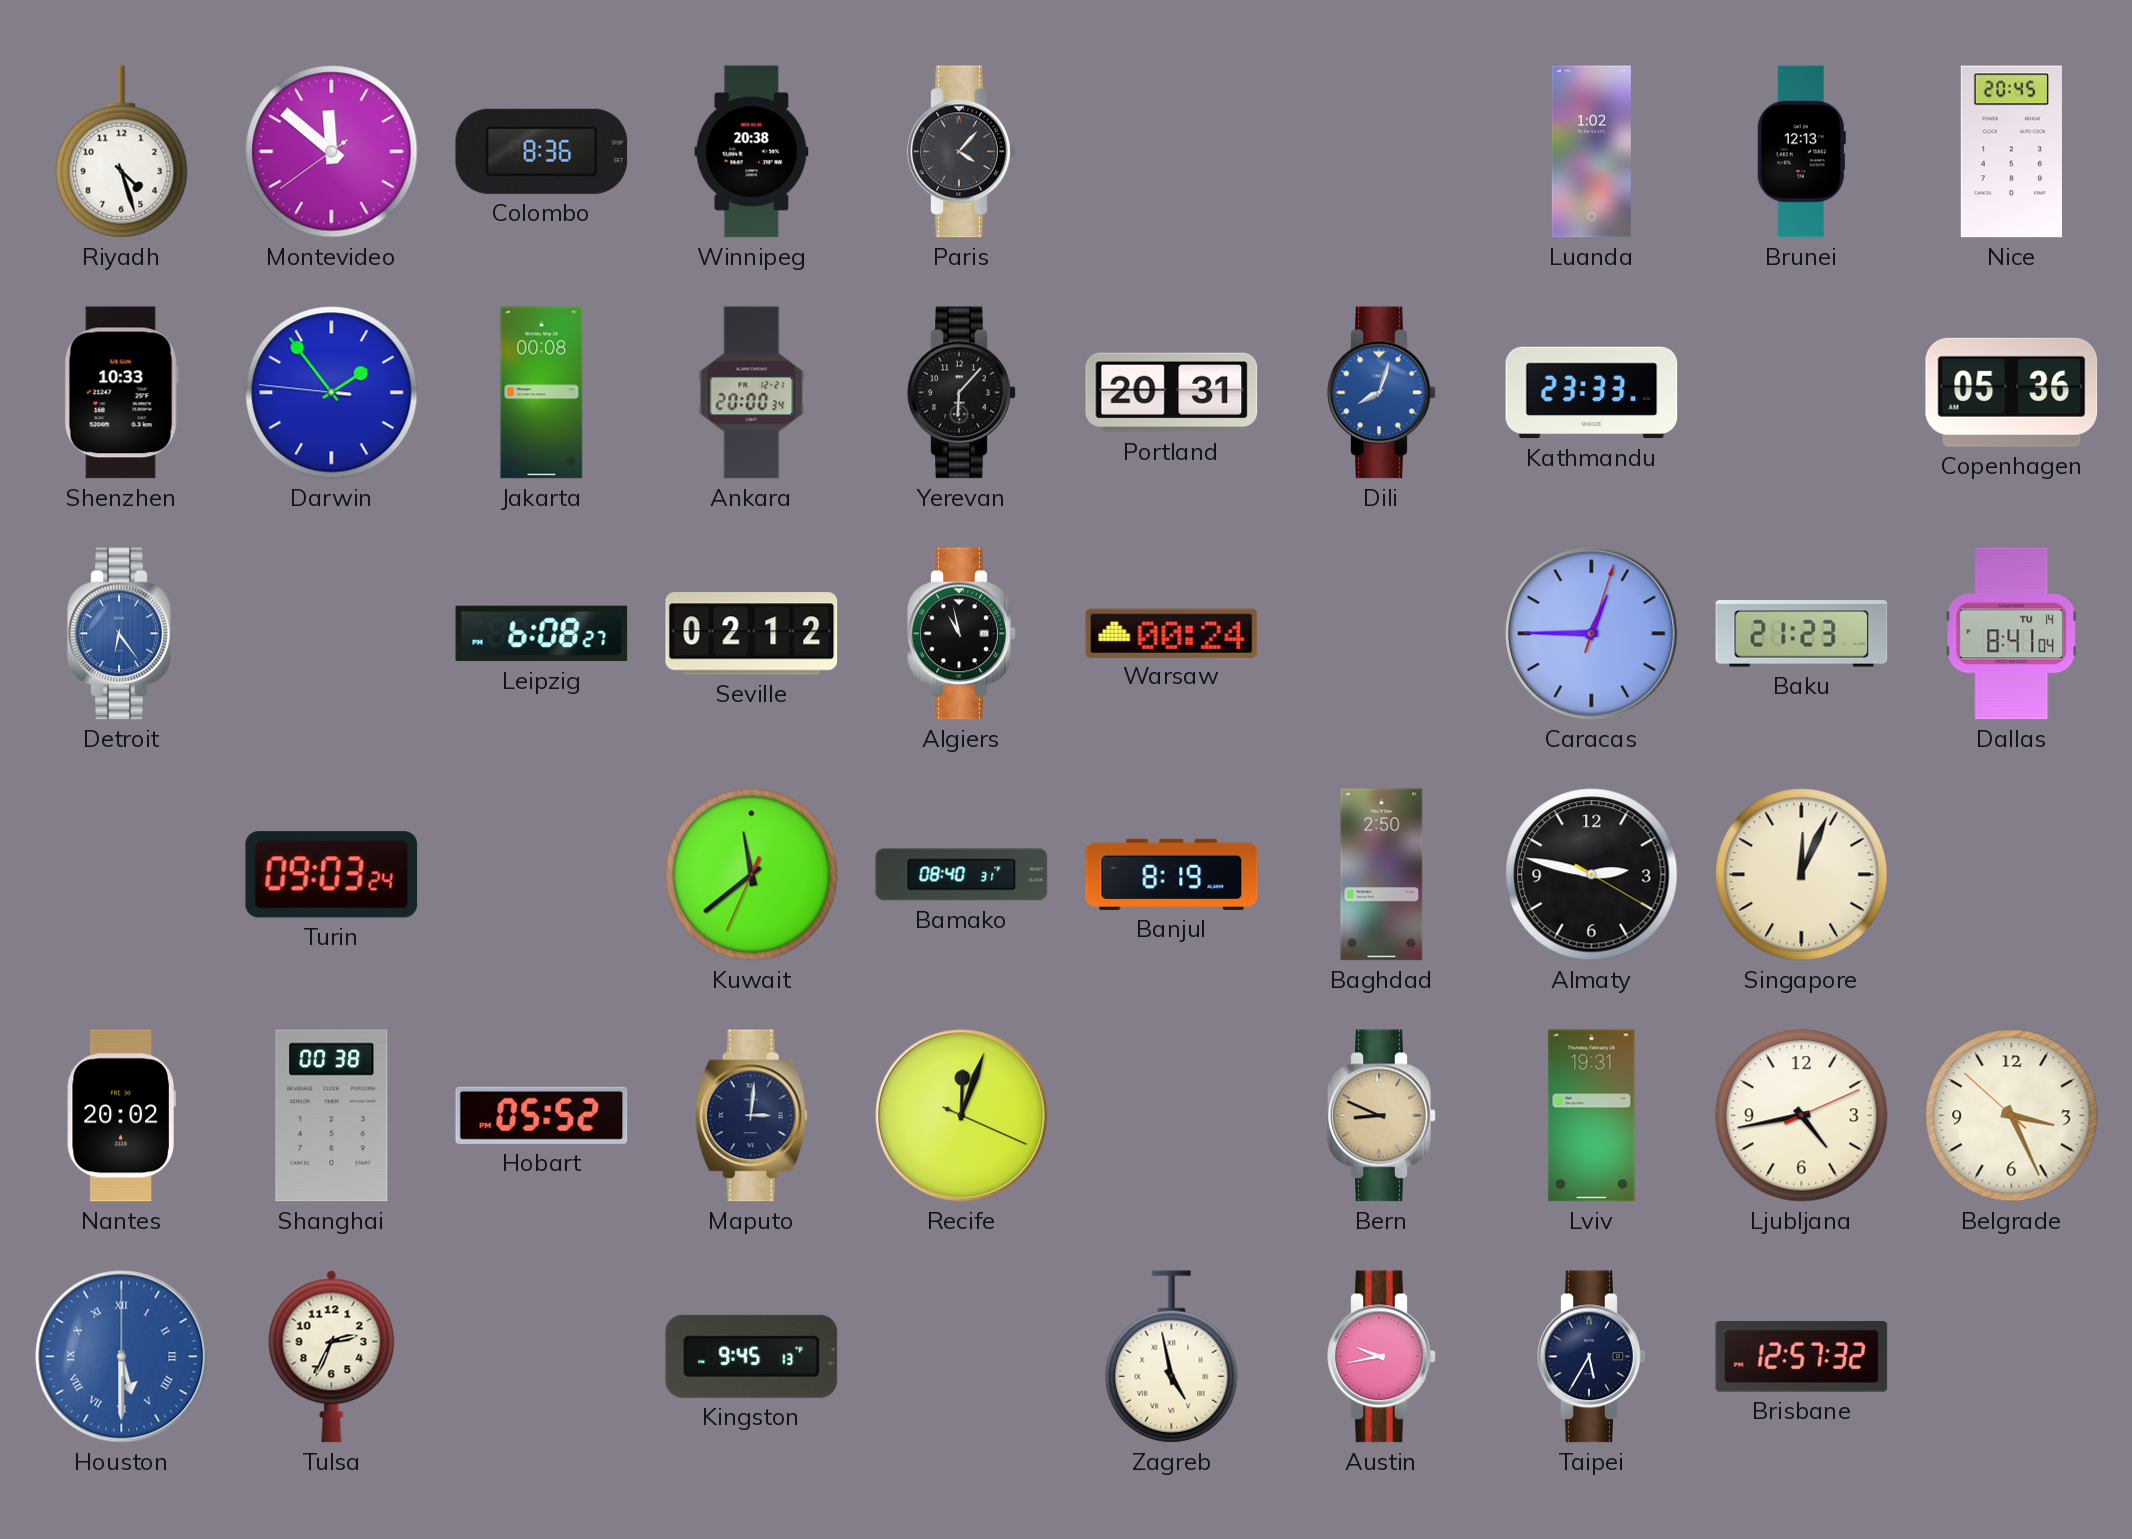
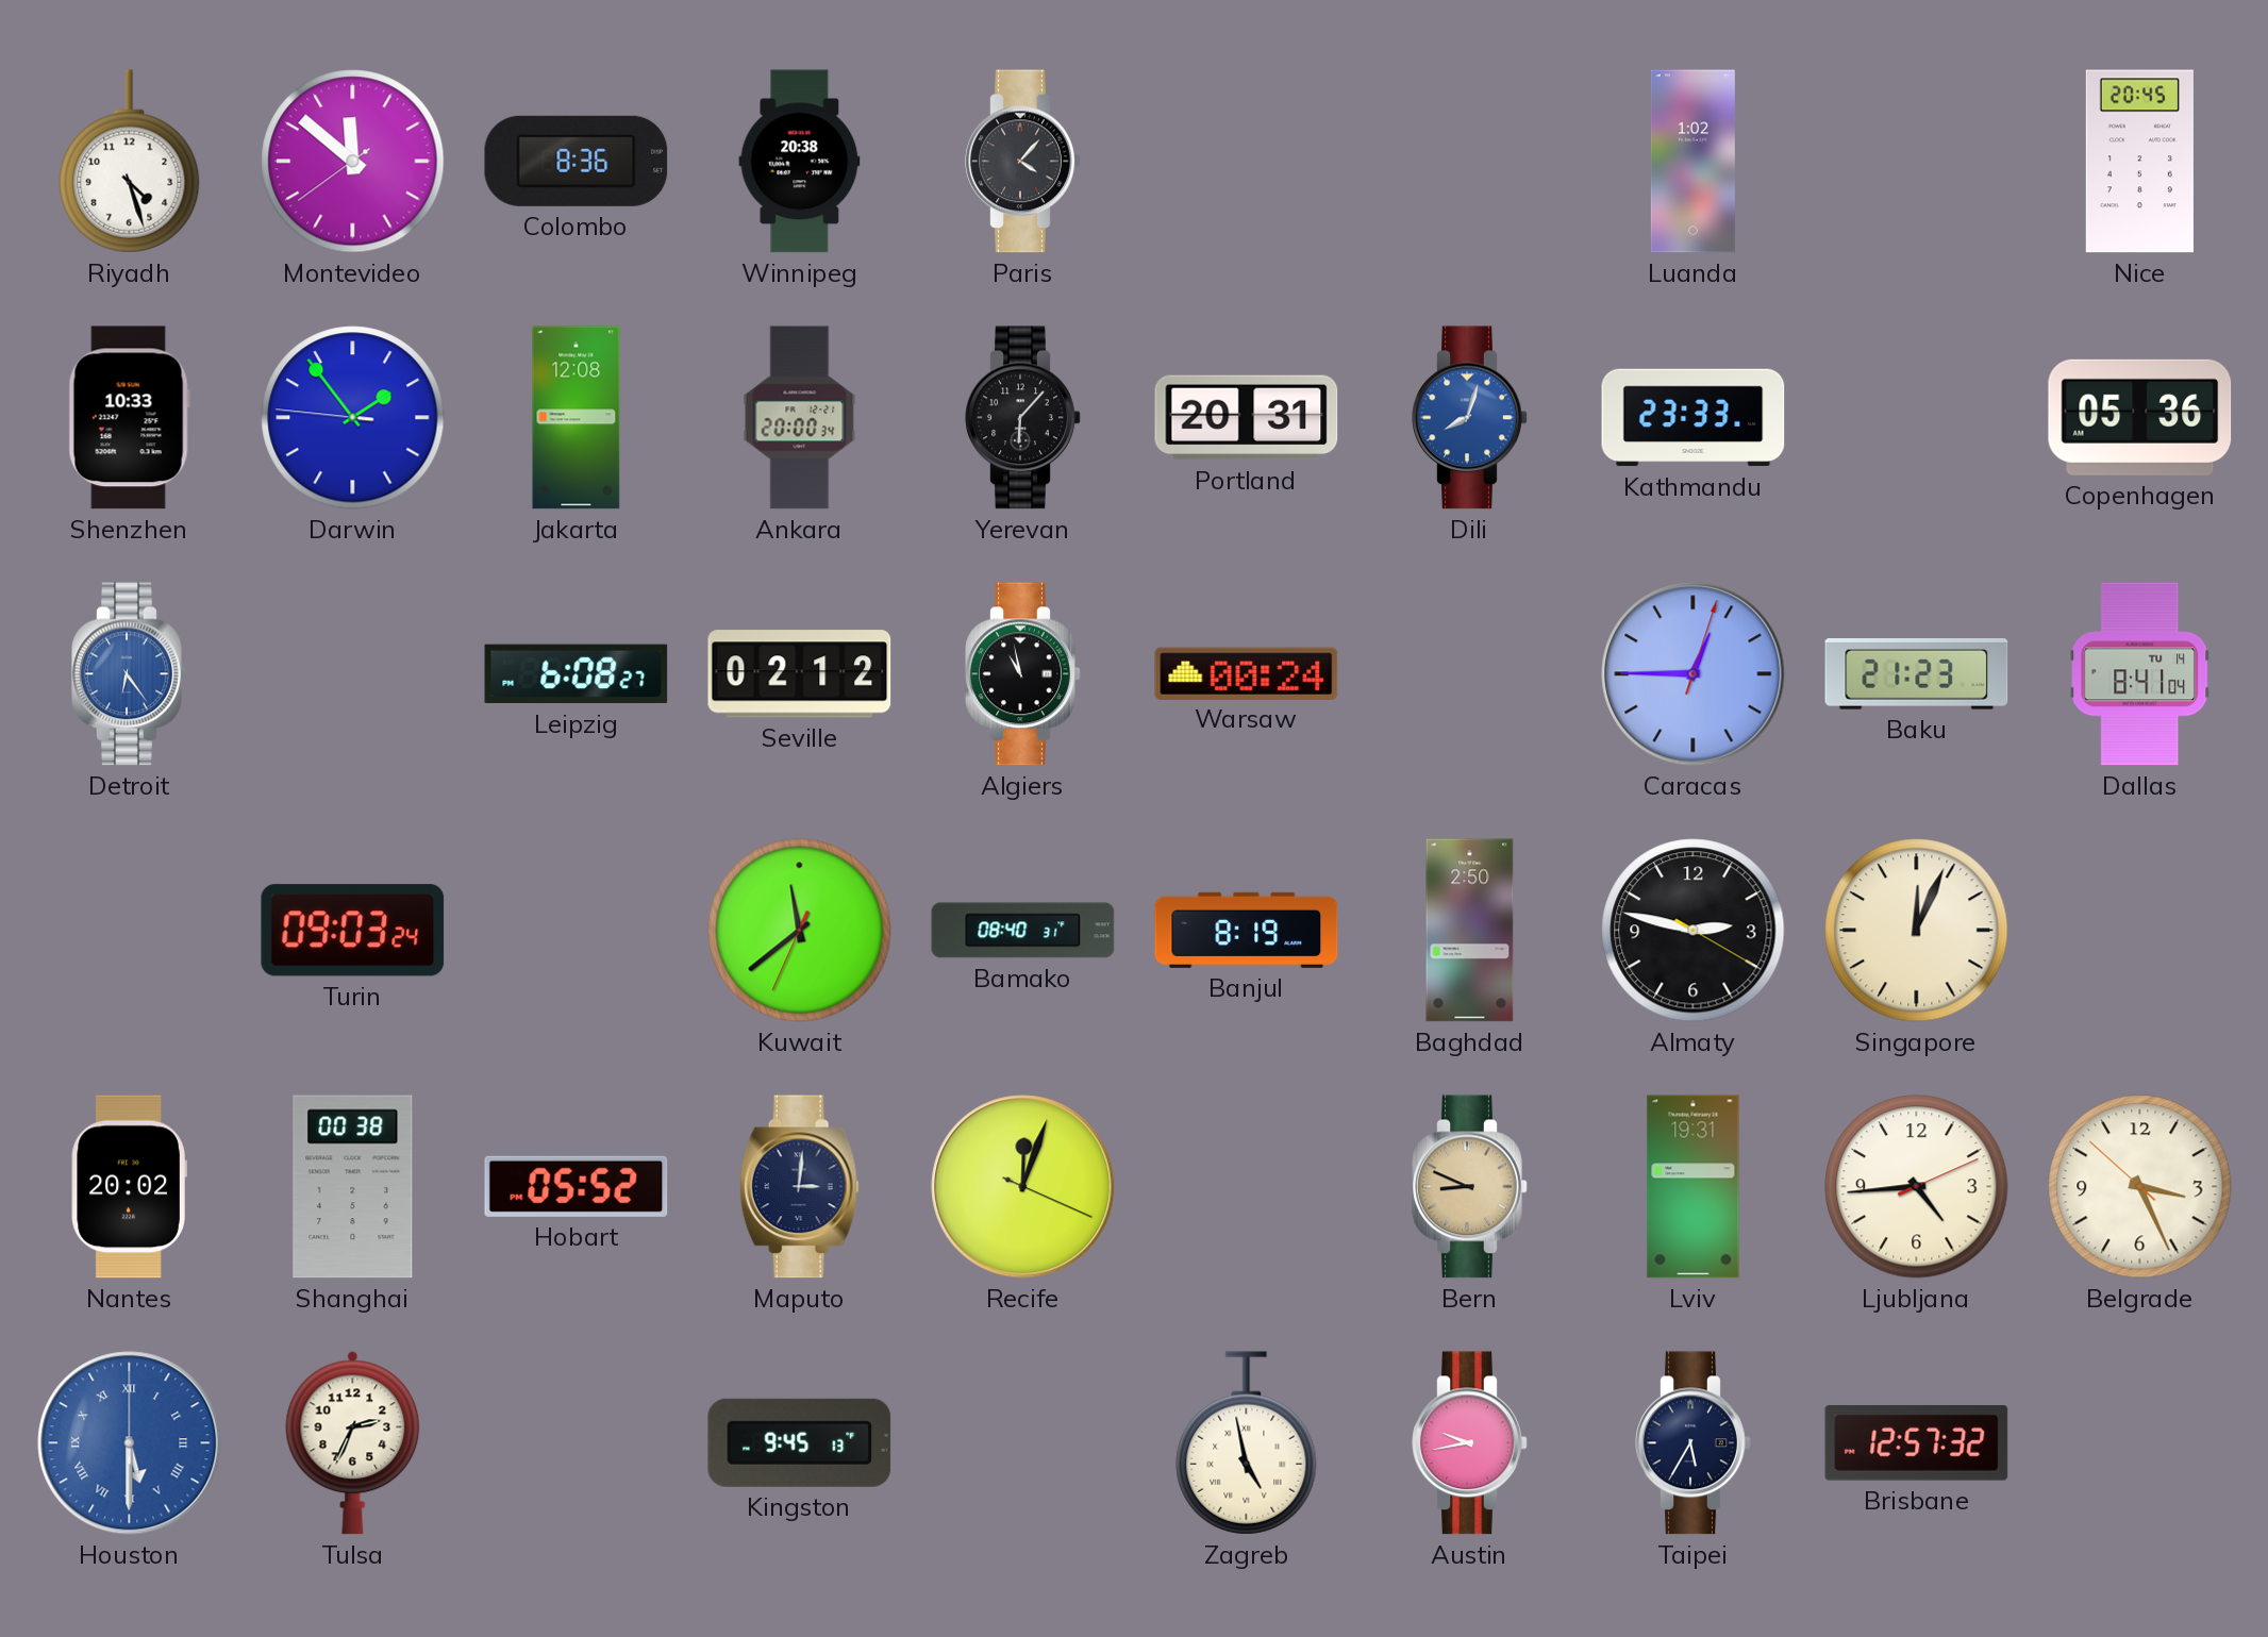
Brunei: 12:13 -> none
Jakarta: 00:08 -> 12:08
Ljubljana: 4:43 -> 4:44
